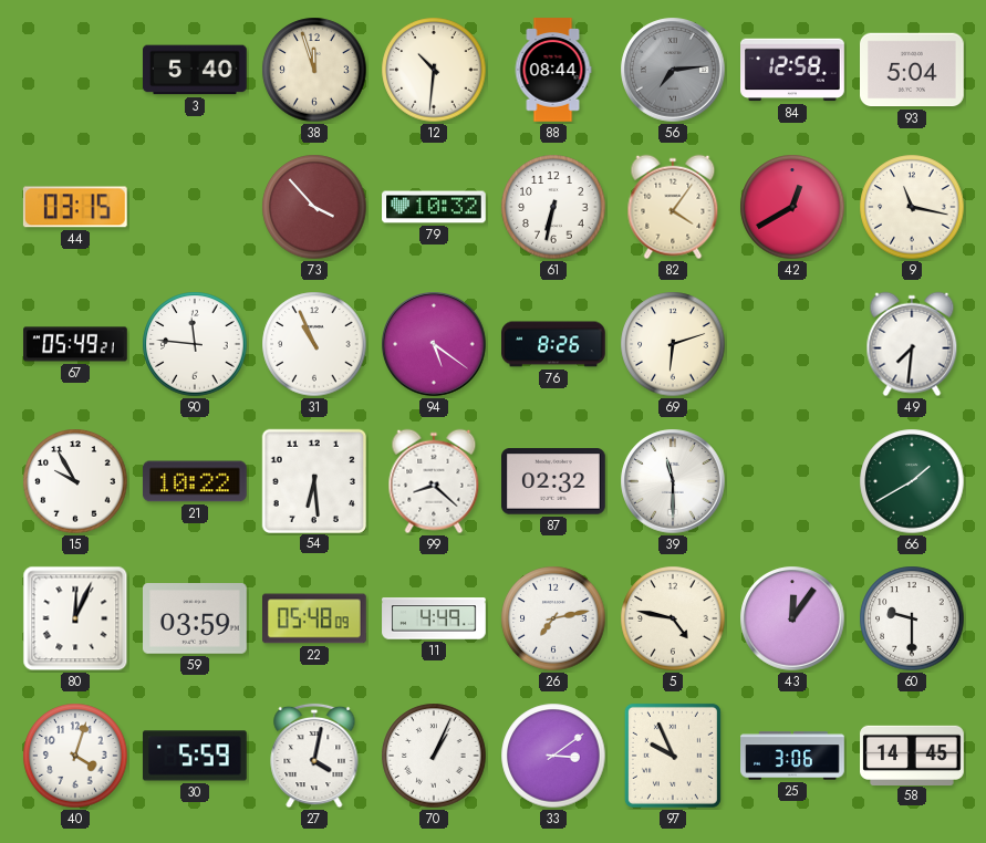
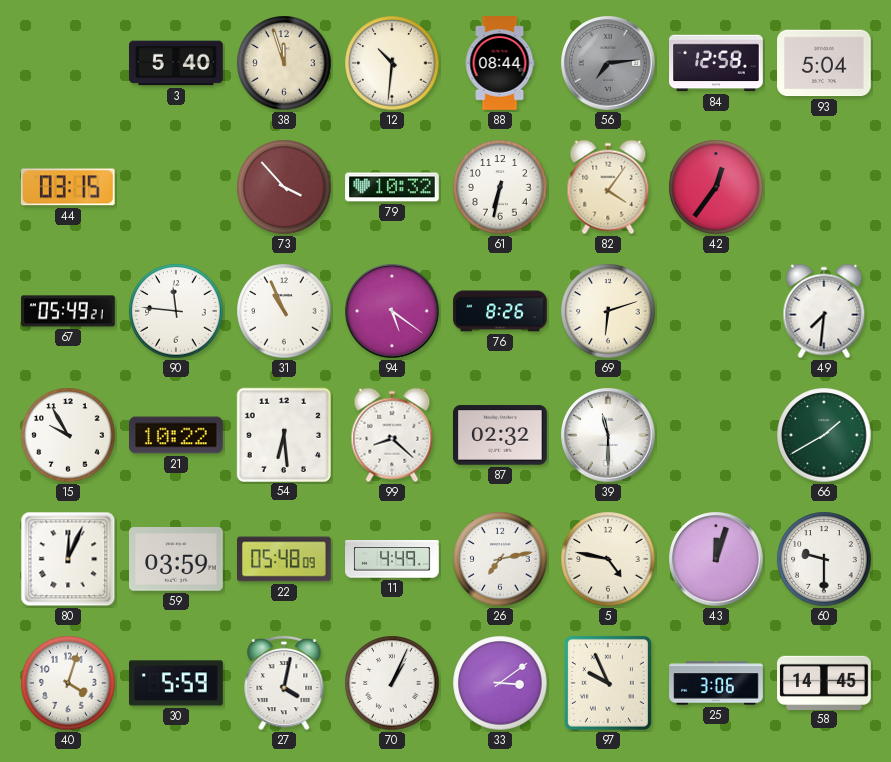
42: 12:40 -> 12:36
9: 11:17 -> none
43: 12:06 -> 12:03
